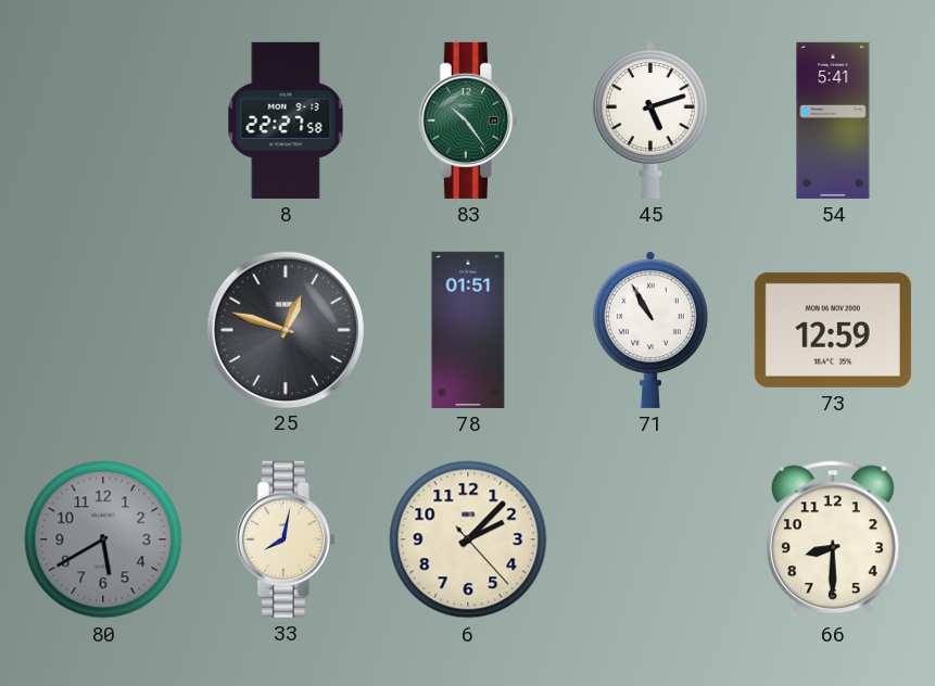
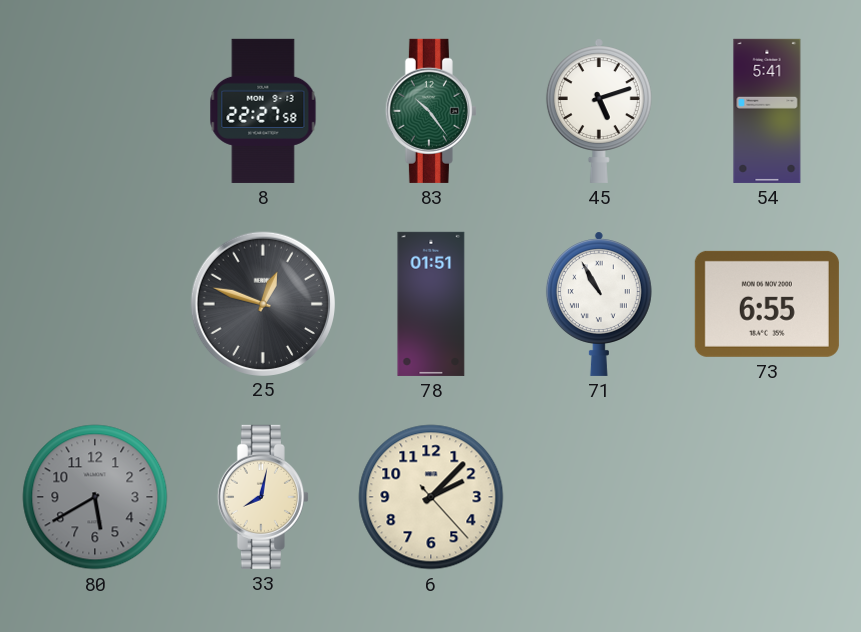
73: 12:59 -> 6:55
66: 8:30 -> none
